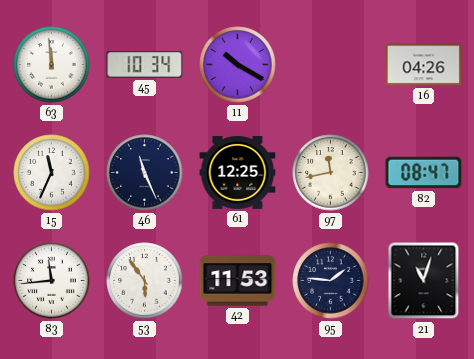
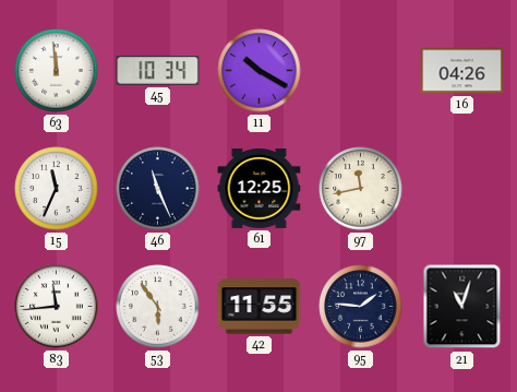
82: 08:47 -> none
42: 11:53 -> 11:55
